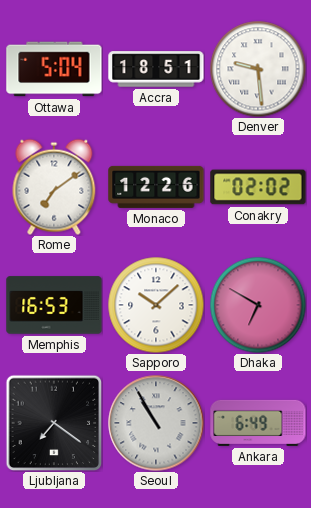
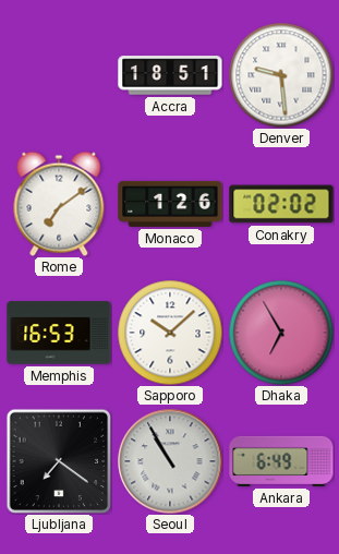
Ottawa: 5:04 -> none
Monaco: 12:26 -> 1:26
Dhaka: 6:50 -> 6:55
